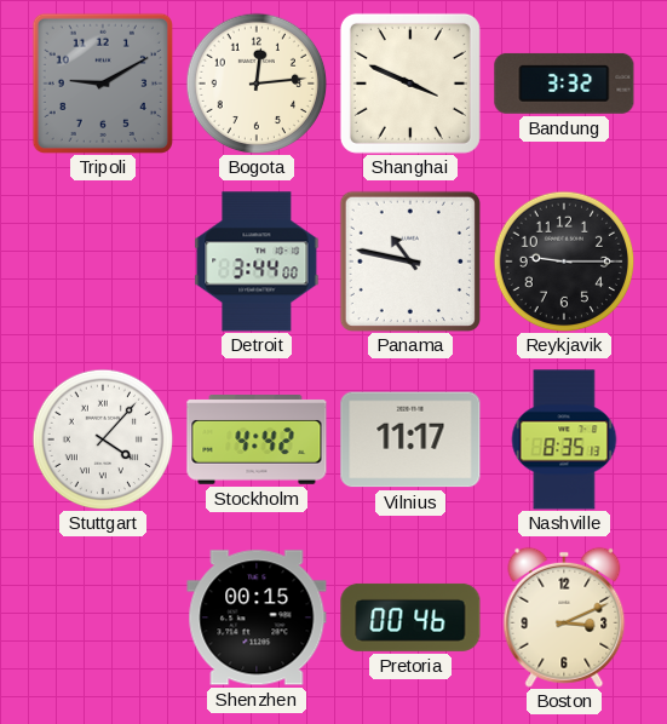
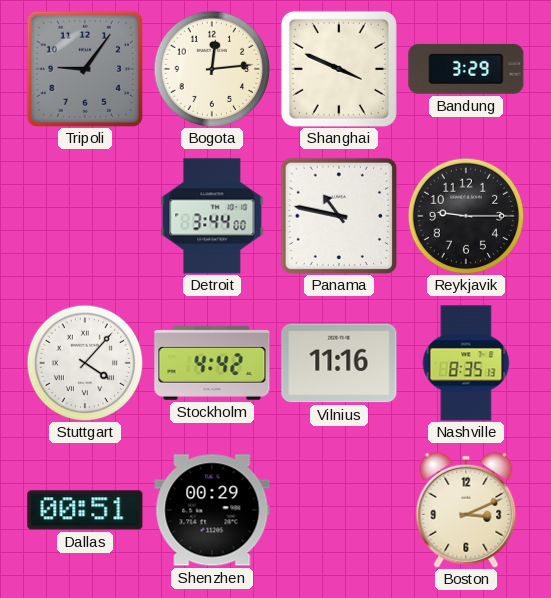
Tripoli: 9:10 -> 9:06
Bandung: 3:32 -> 3:29
Vilnius: 11:17 -> 11:16
Dallas: none -> 00:51
Shenzhen: 00:15 -> 00:29
Pretoria: 00:46 -> none
